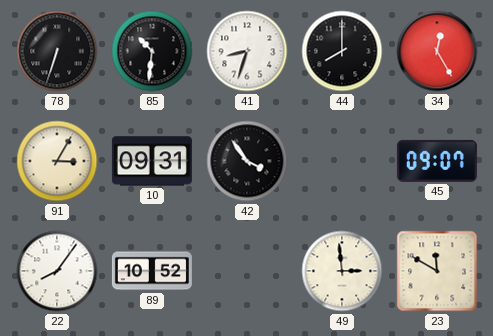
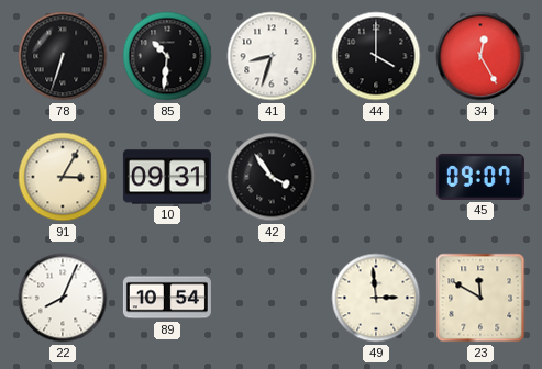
44: 8:00 -> 4:00
22: 8:06 -> 8:04
89: 10:52 -> 10:54
